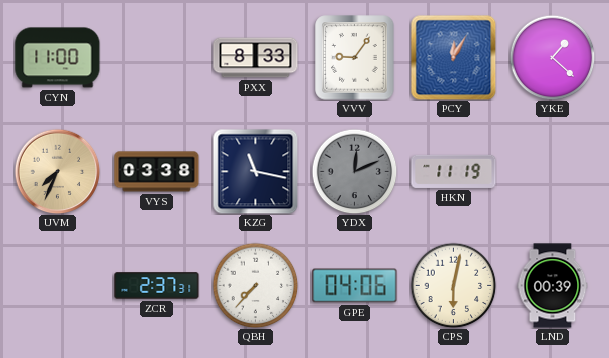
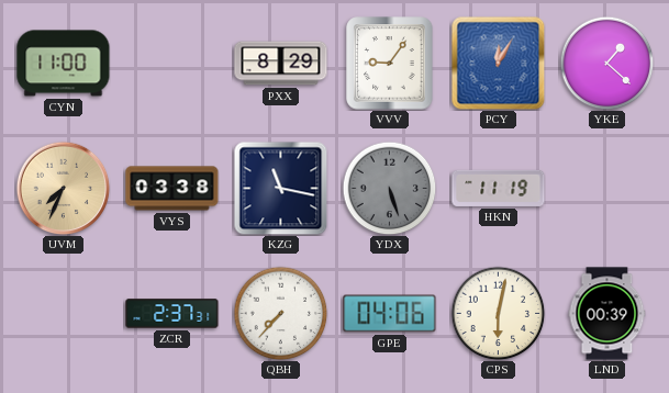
PXX: 8:33 -> 8:29
YDX: 12:11 -> 5:27
